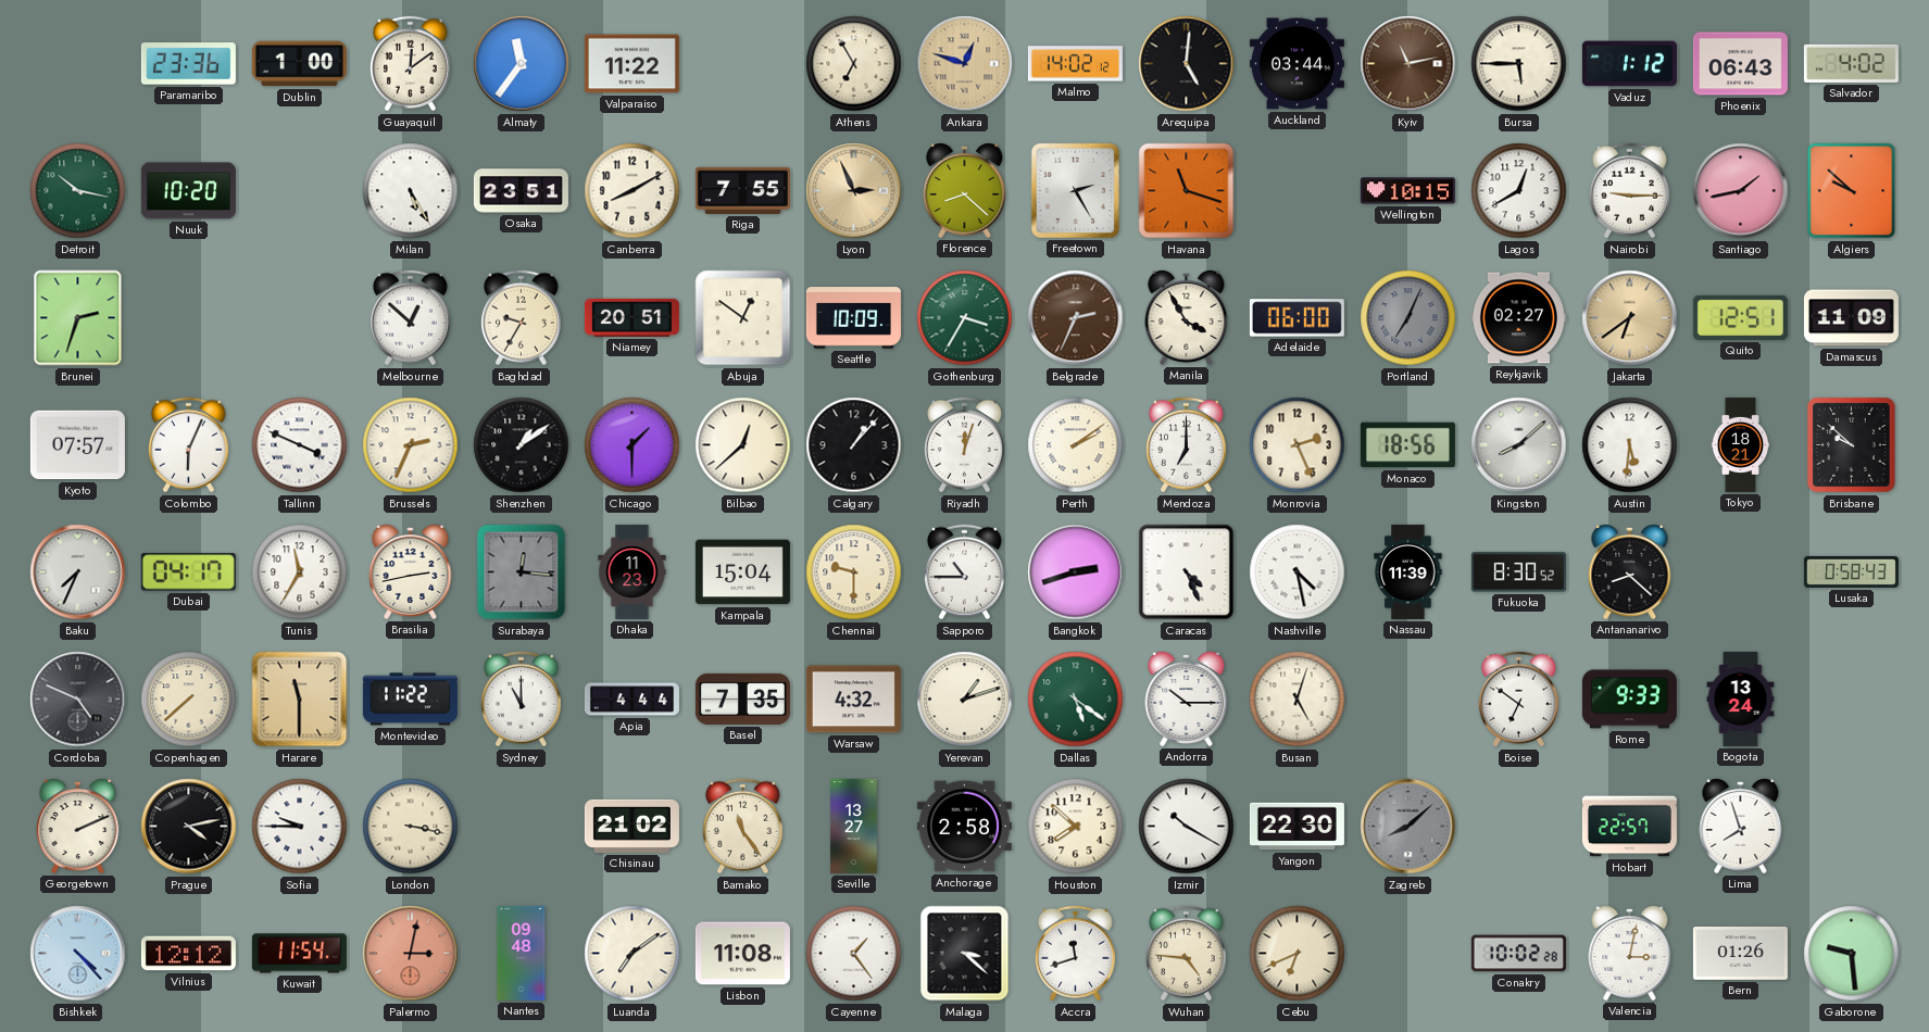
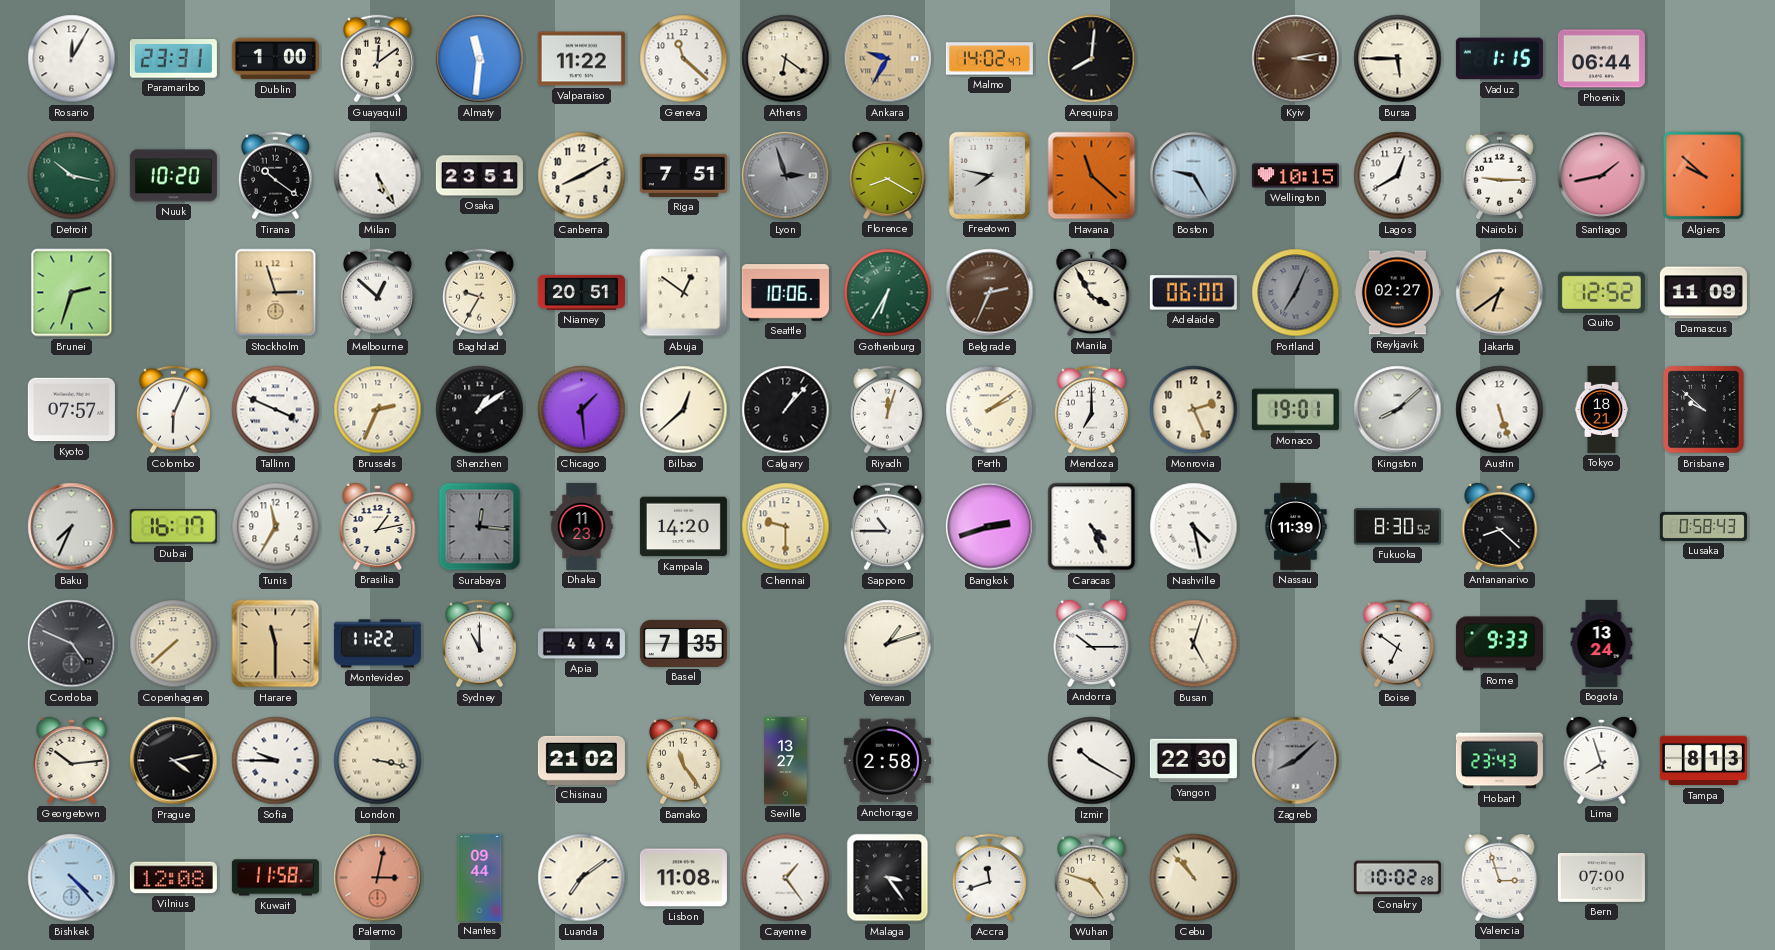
Rosario: none -> 12:05
Paramaribo: 23:36 -> 23:31
Almaty: 11:36 -> 11:31
Geneva: none -> 11:22
Athens: 6:55 -> 6:21
Ankara: 12:48 -> 9:35
Malmo: 14:02:12 -> 14:02:47
Arequipa: 5:01 -> 8:01
Auckland: 03:44 -> none
Kyiv: 11:13 -> 3:13
Vaduz: 1:12 -> 1:15
Phoenix: 06:43 -> 06:44
Salvador: 4:02 -> none
Tirana: none -> 10:21
Riga: 7:55 -> 7:51
Lyon: 2:56 -> 2:57
Lyon dial: champagne -> grey
Florence: 8:22 -> 8:20
Freetown: 2:25 -> 7:47
Havana: 11:18 -> 11:22
Boston: none -> 9:25
Stockholm: none -> 2:57
Seattle: 10:09 -> 10:06
Gothenburg: 3:35 -> 6:35
Quito: 12:51 -> 12:52
Chicago: 1:30 -> 1:29
Monaco: 18:56 -> 19:01
Austin: 5:31 -> 5:27
Dubai: 04:17 -> 16:17
Brasilia: 2:43 -> 1:13
Kampala: 15:04 -> 14:20
Warsaw: 4:32 -> none
Dallas: 5:21 -> none
Georgetown: 2:11 -> 10:14
Houston: 7:52 -> none
Hobart: 22:57 -> 23:43
Tampa: none -> 8:13
Vilnius: 12:12 -> 12:08
Kuwait: 11:54 -> 11:58
Nantes: 09:48 -> 09:44
Malaga: 3:22 -> 3:24
Wuhan: 4:46 -> 4:48
Cebu: 6:41 -> 10:53
Valencia: 3:02 -> 2:57
Bern: 01:26 -> 07:00
Gaborone: 9:29 -> none
